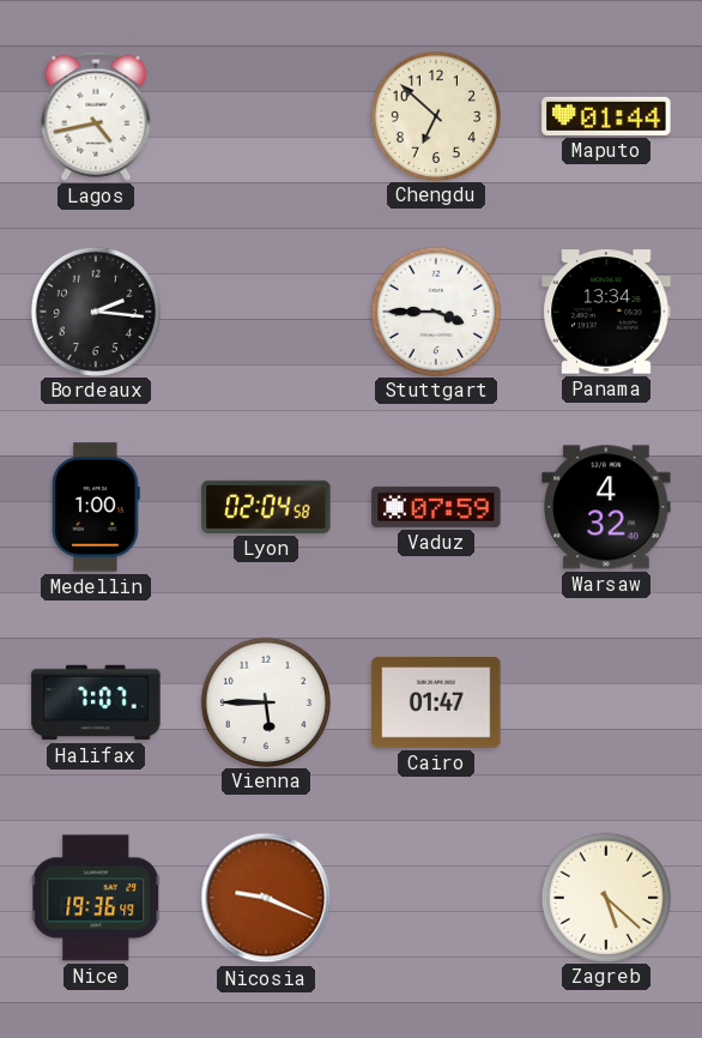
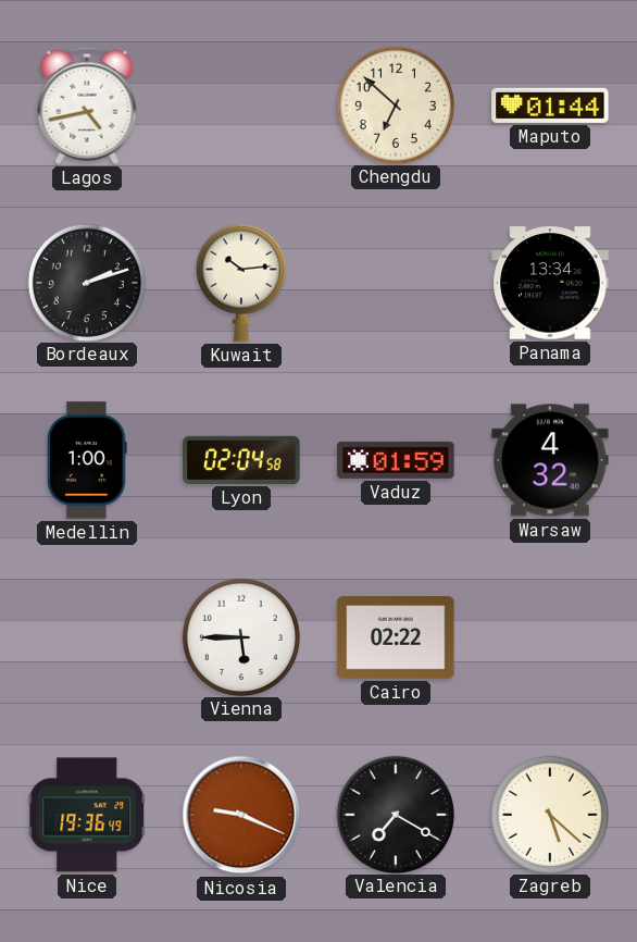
Bordeaux: 2:16 -> 2:12
Kuwait: none -> 10:14
Stuttgart: 3:45 -> none
Vaduz: 07:59 -> 01:59
Halifax: 7:07 -> none
Cairo: 01:47 -> 02:22
Valencia: none -> 7:20
